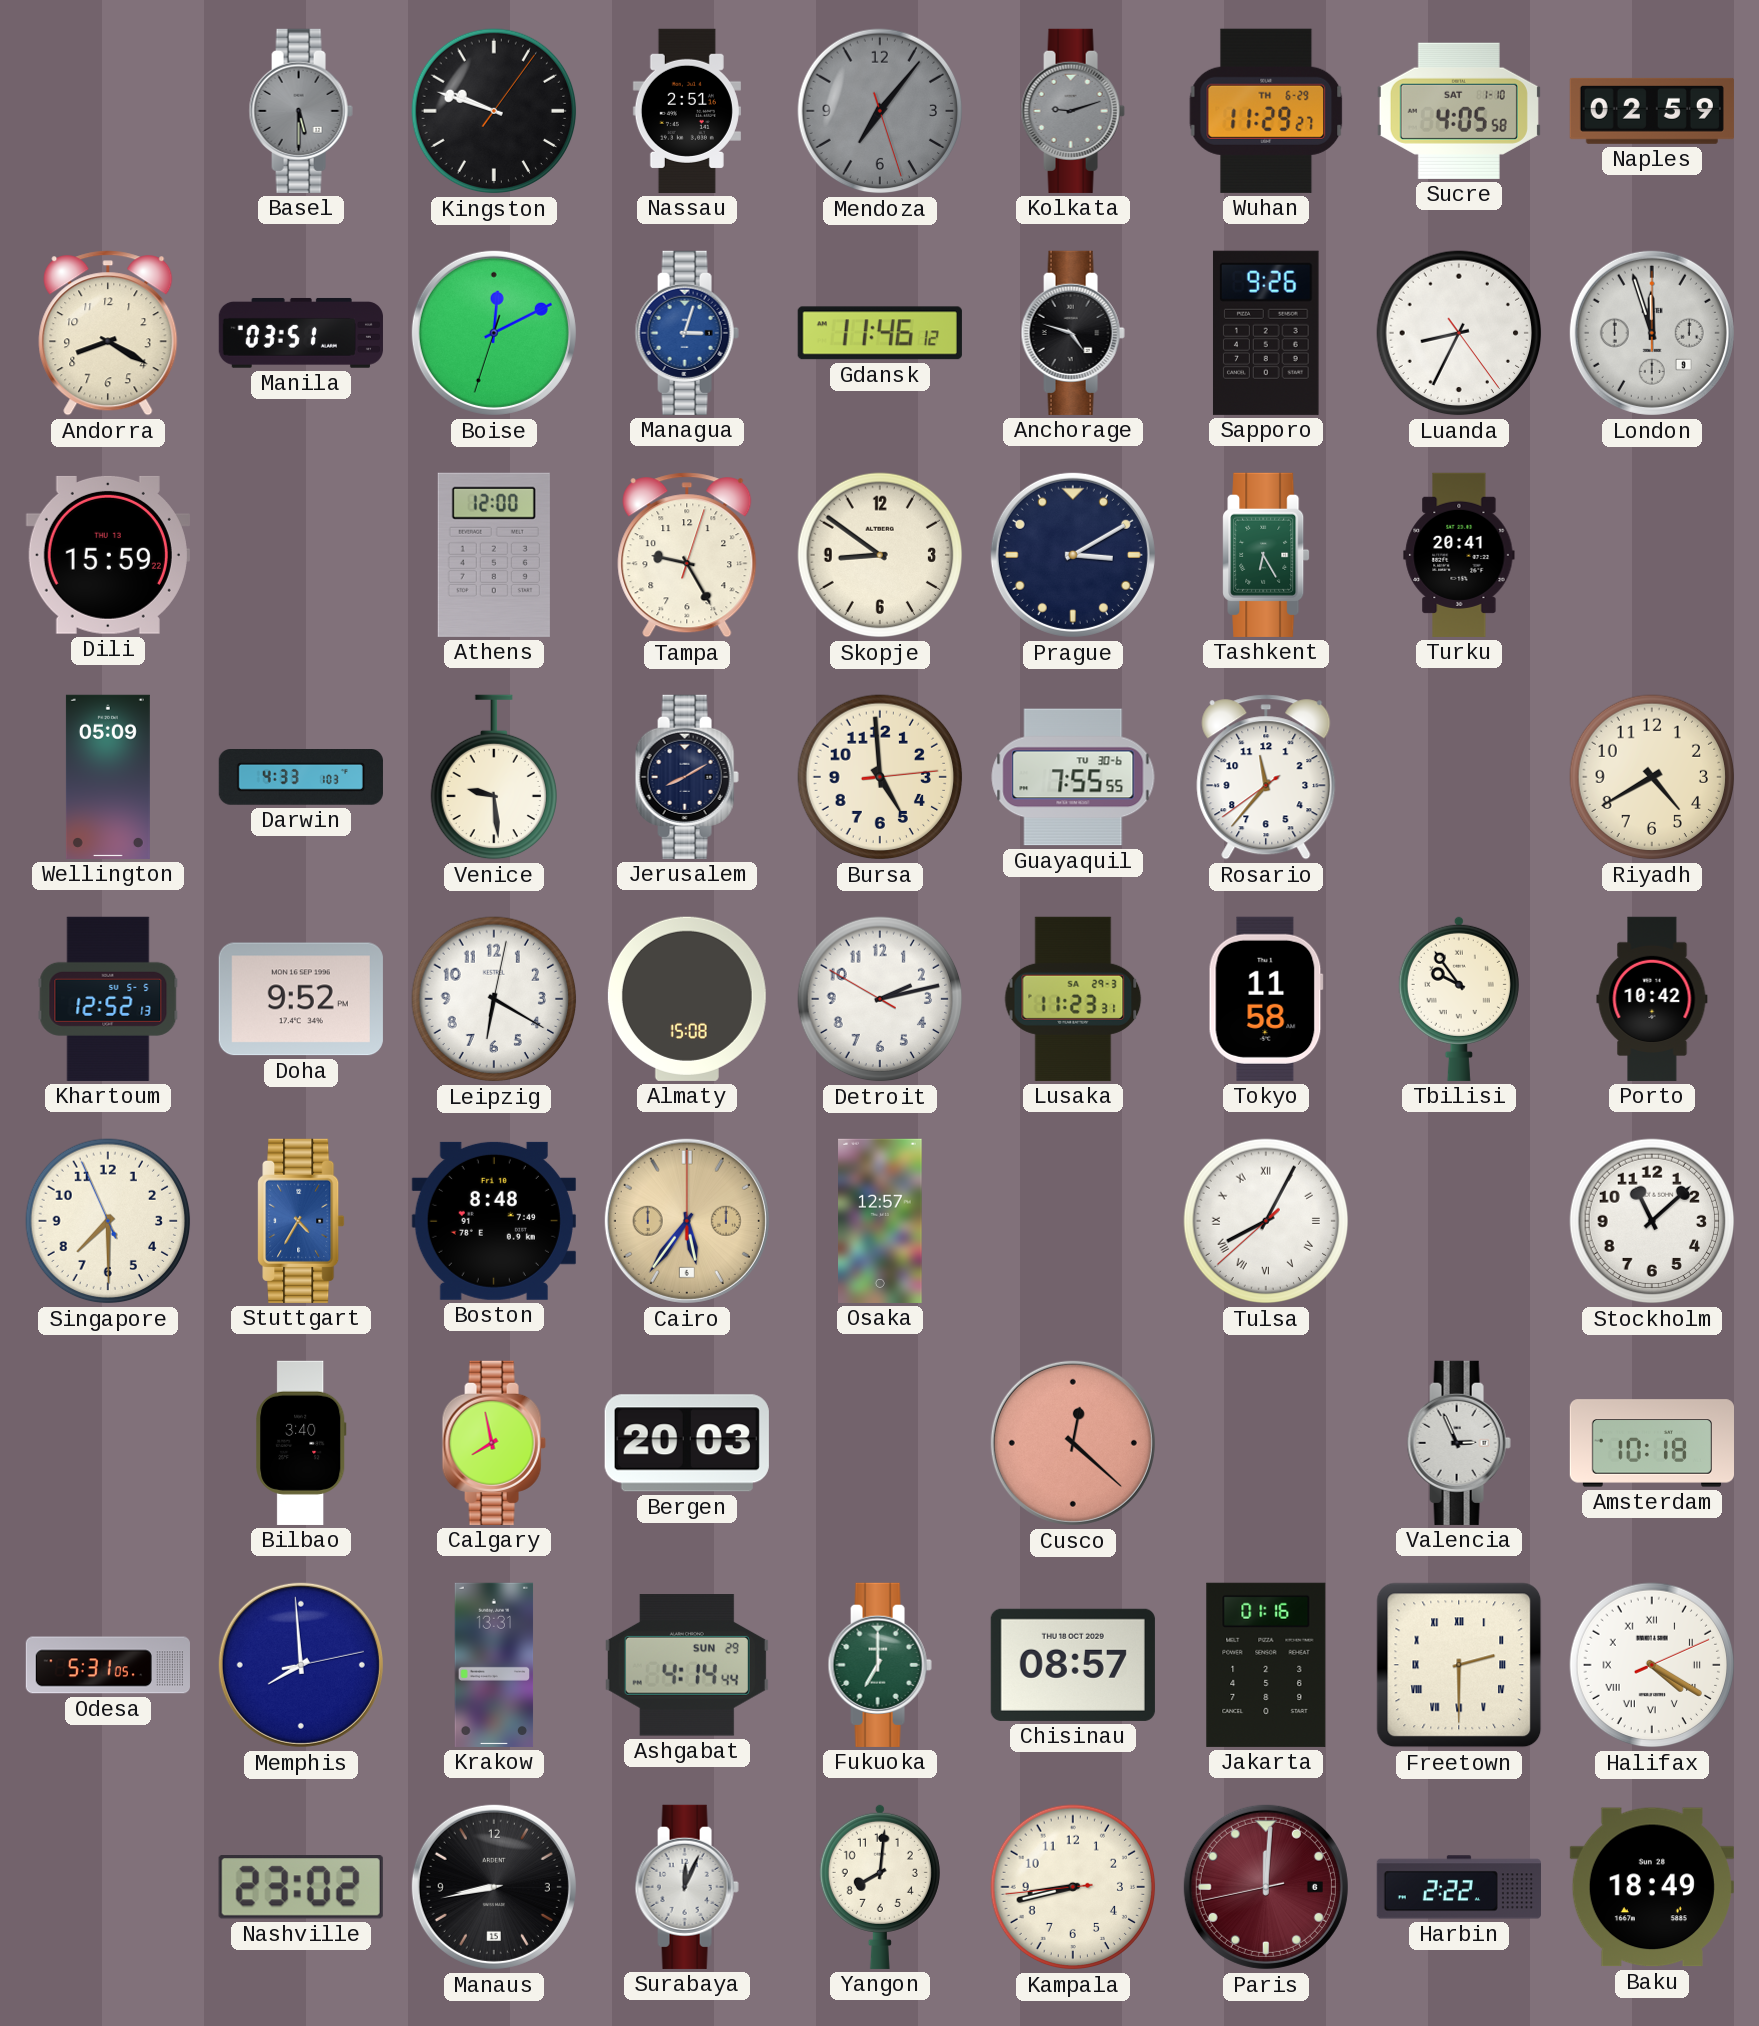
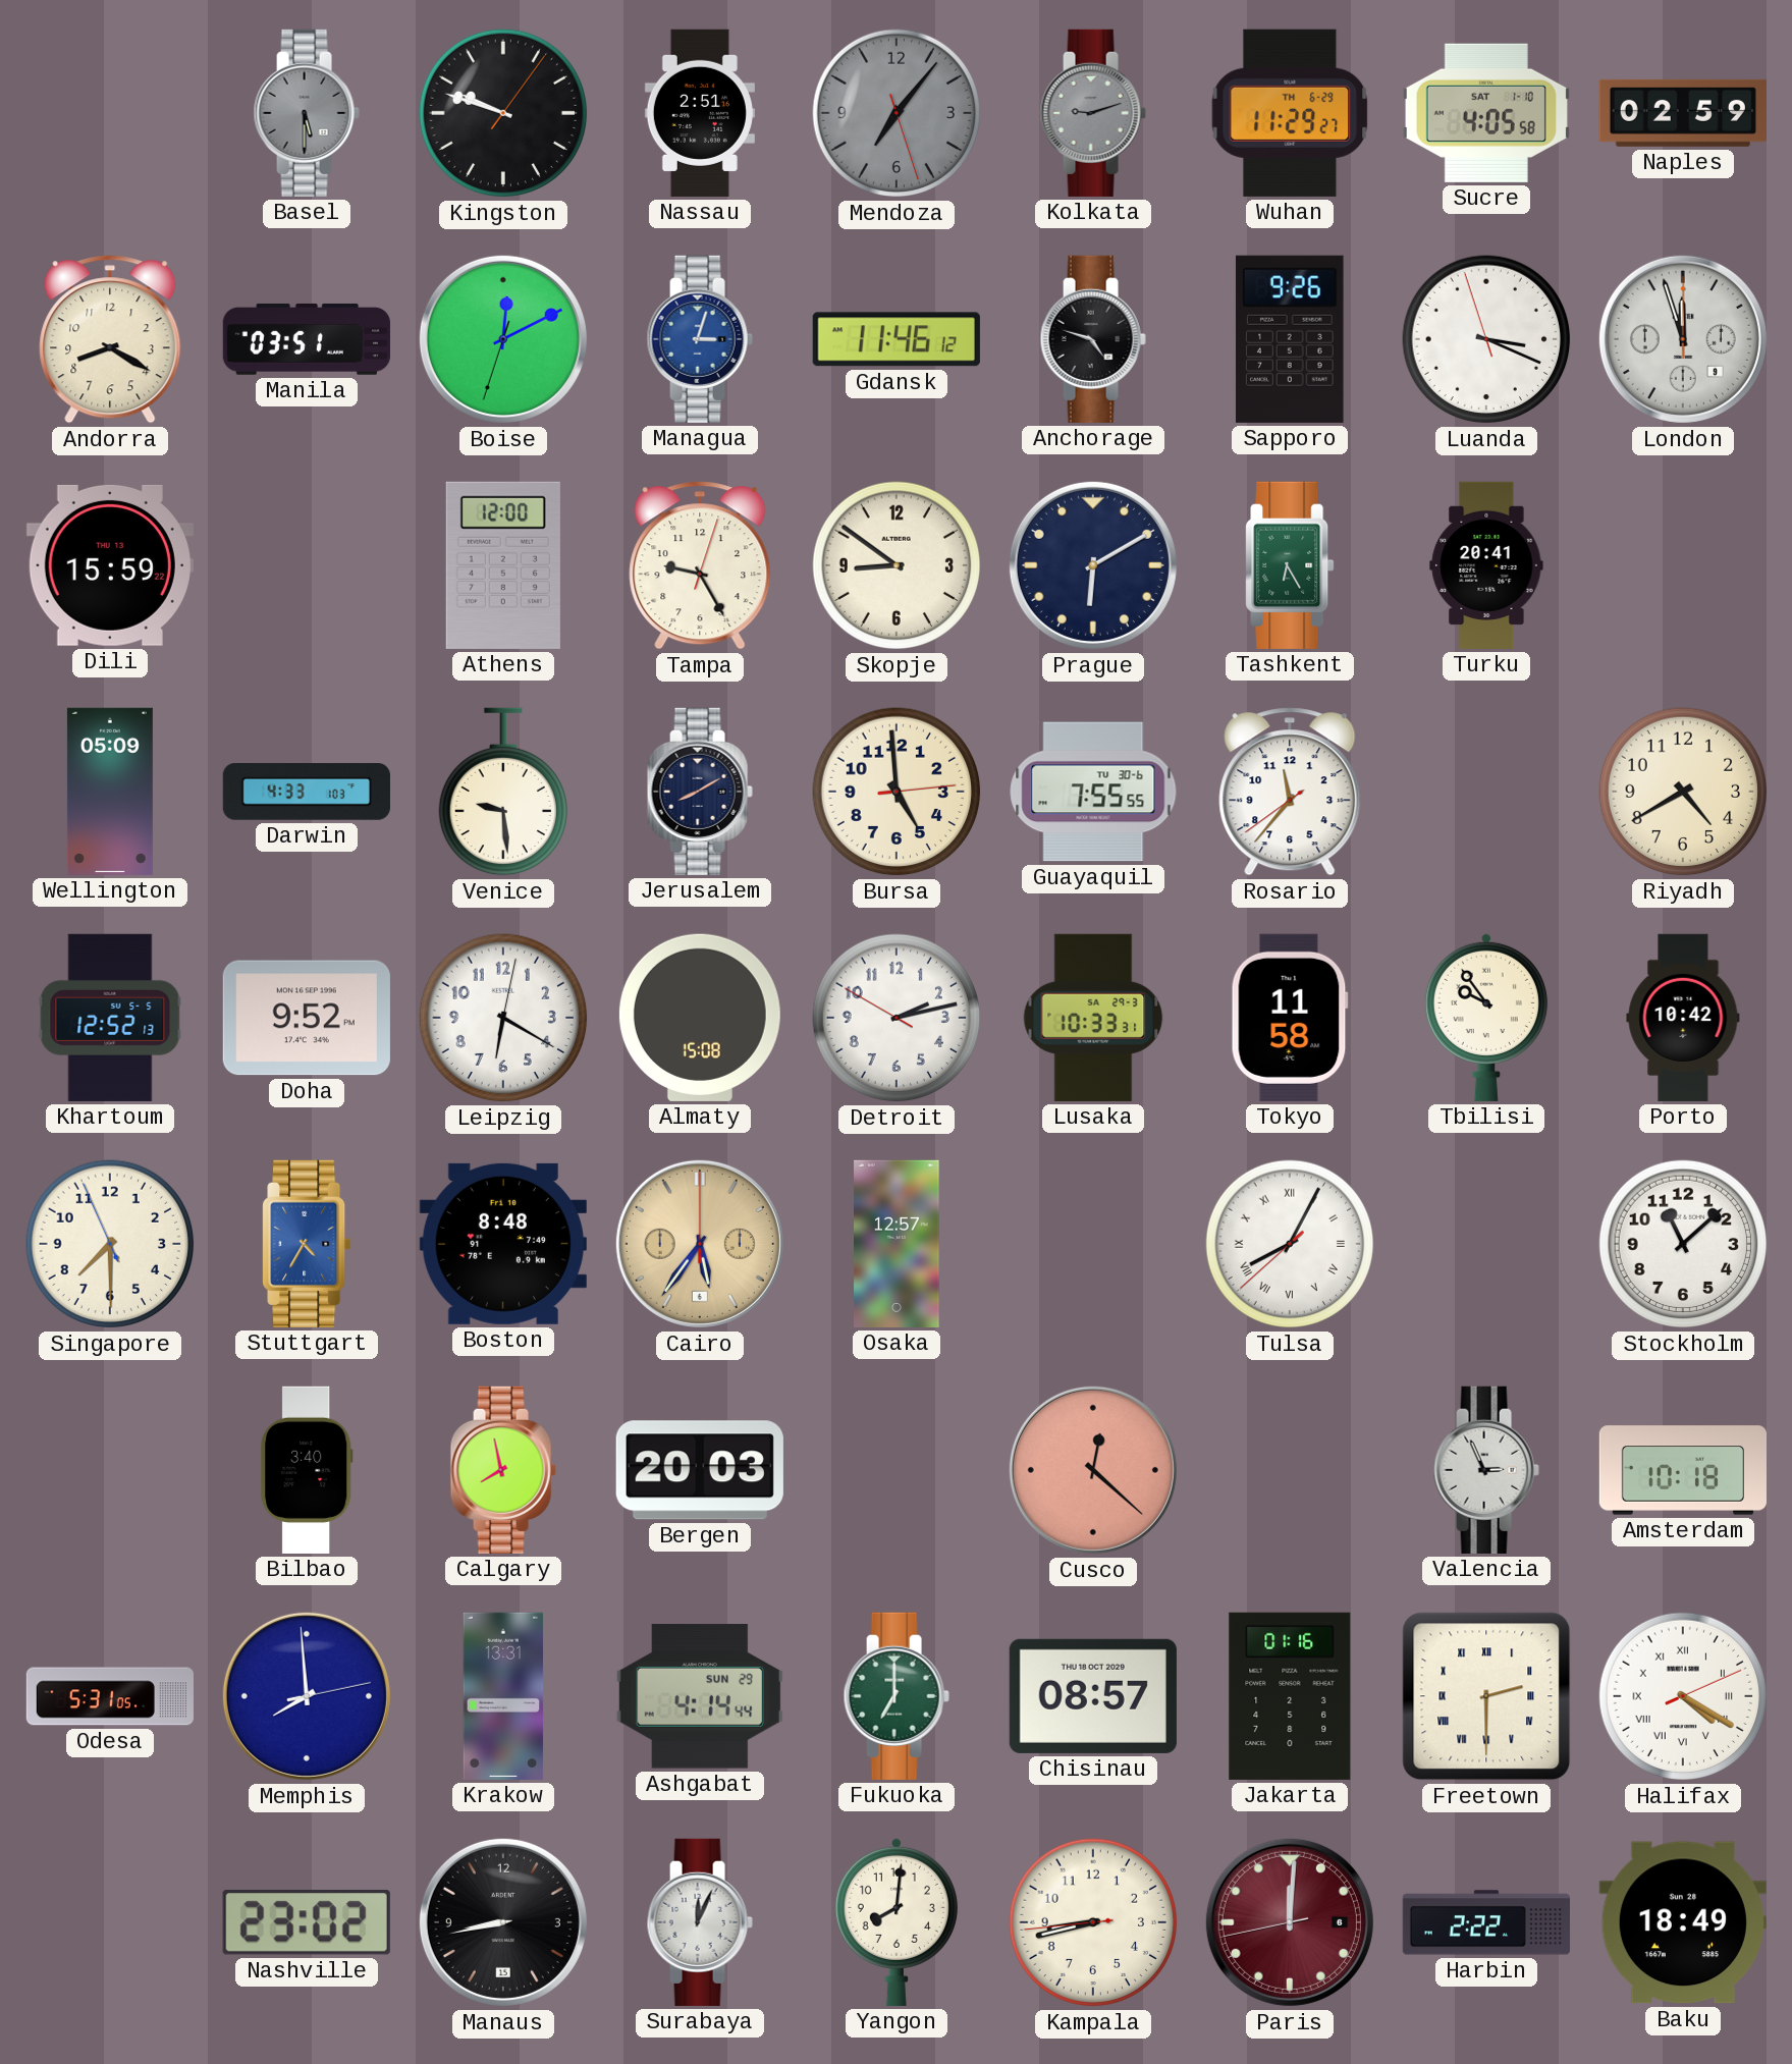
Luanda: 8:34 -> 3:18
Prague: 3:10 -> 6:10
Lusaka: 11:23 -> 10:33
